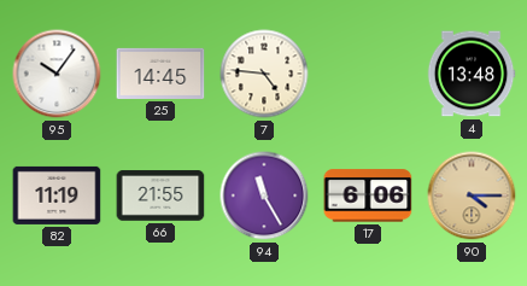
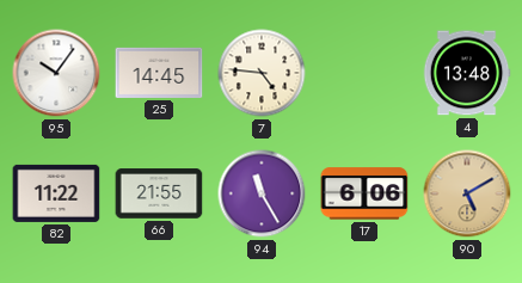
82: 11:19 -> 11:22
90: 4:15 -> 5:10
